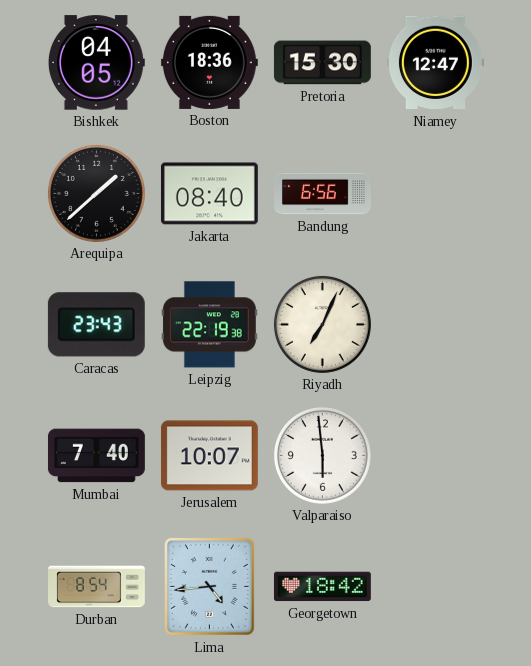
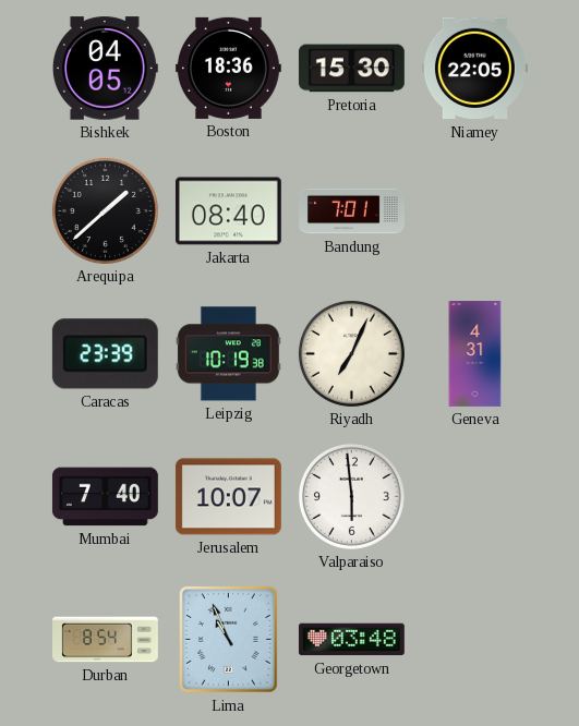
Niamey: 12:47 -> 22:05
Bandung: 6:56 -> 7:01
Caracas: 23:43 -> 23:39
Leipzig: 22:19 -> 10:19
Geneva: none -> 4:31
Lima: 4:44 -> 10:56
Georgetown: 18:42 -> 03:48
